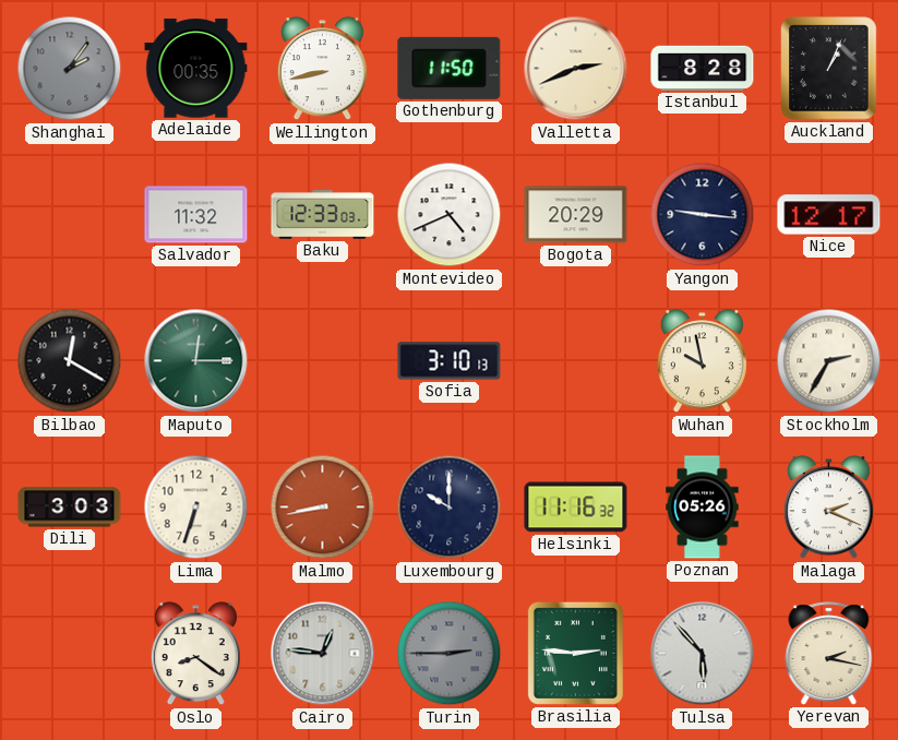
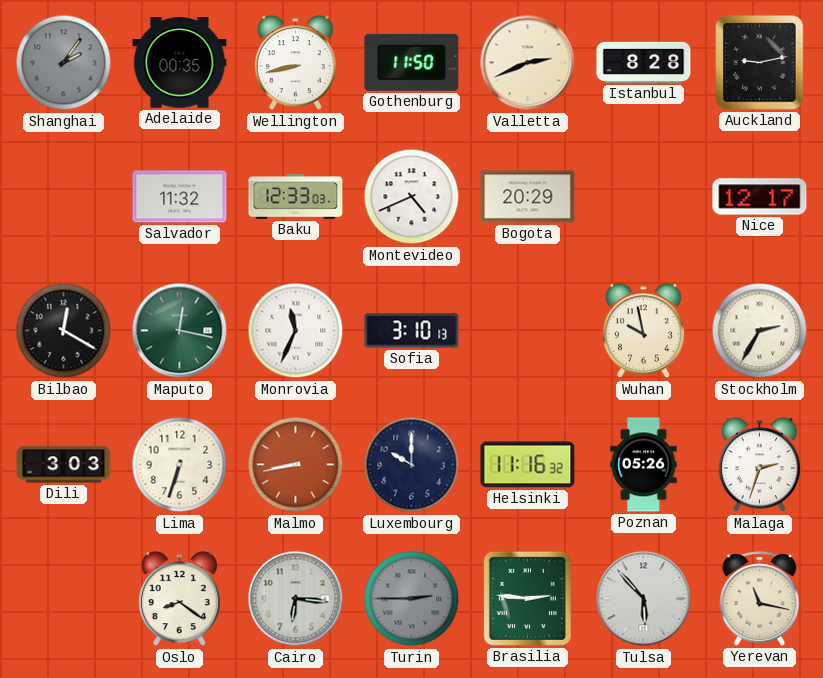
Auckland: 1:04 -> 9:13
Yangon: 9:16 -> none
Maputo: 12:15 -> 12:17
Monrovia: none -> 11:34
Malaga: 2:19 -> 2:33
Cairo: 12:46 -> 6:16
Yerevan: 2:17 -> 11:17
